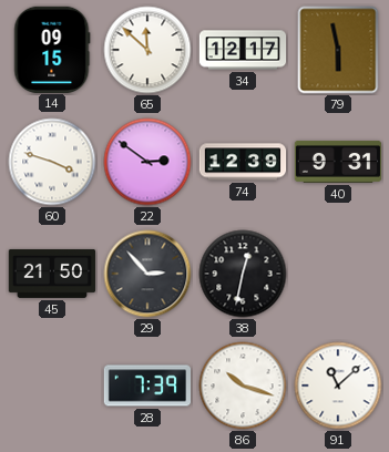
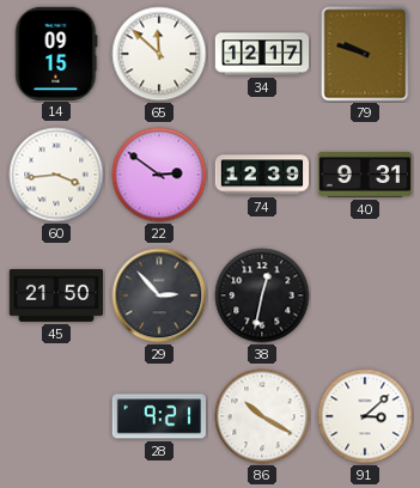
79: 5:58 -> 9:48
60: 3:48 -> 3:44
28: 7:39 -> 9:21
86: 10:18 -> 10:20
91: 11:08 -> 3:08
